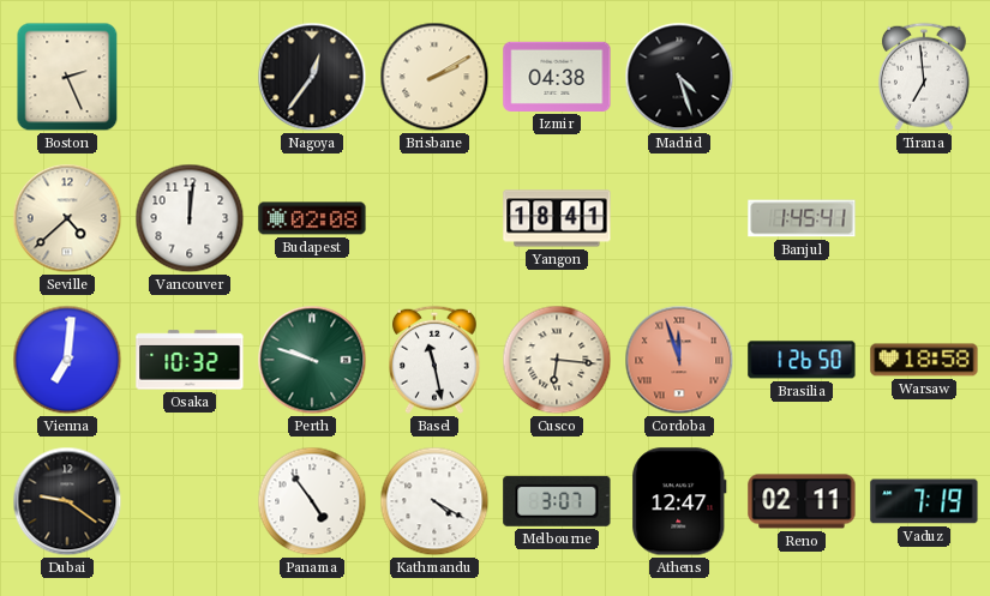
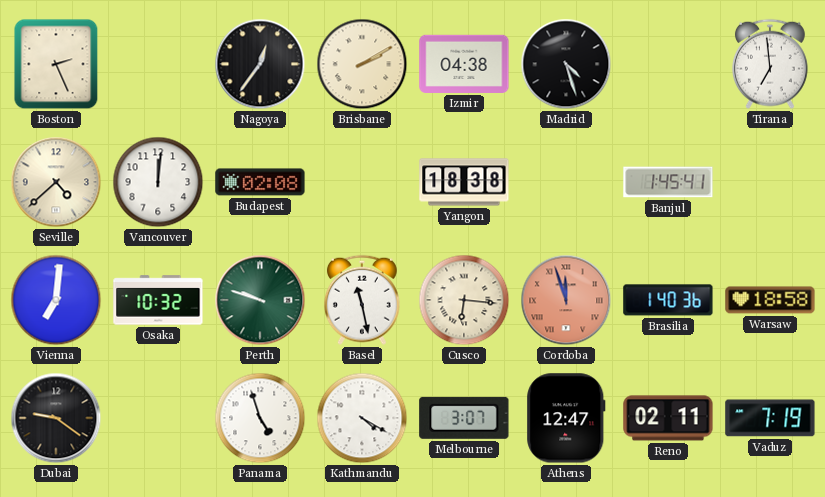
Yangon: 18:41 -> 18:38
Brasilia: 1:26 -> 1:40
Panama: 4:54 -> 4:57
